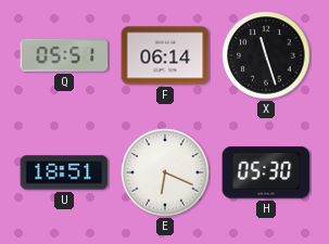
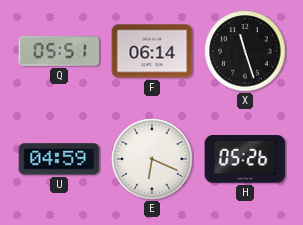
U: 18:51 -> 04:59
H: 05:30 -> 05:26
